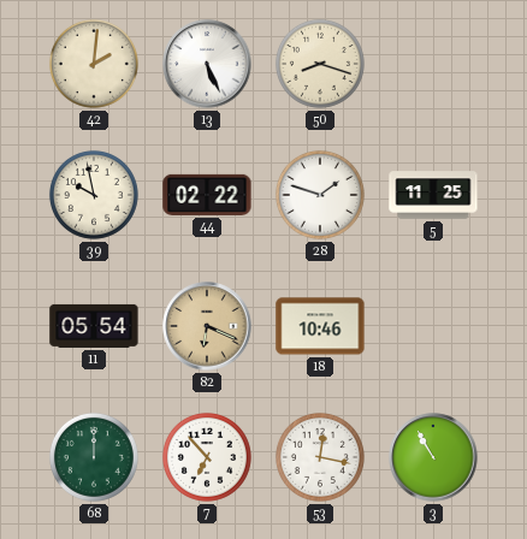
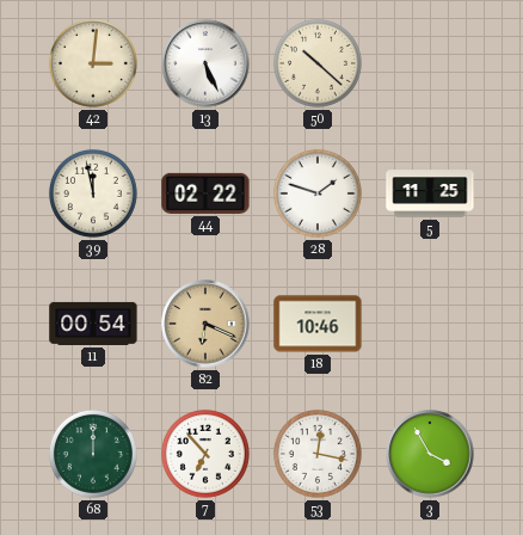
42: 2:01 -> 3:01
50: 8:18 -> 10:22
39: 9:58 -> 11:58
11: 05:54 -> 00:54
3: 10:55 -> 3:55
